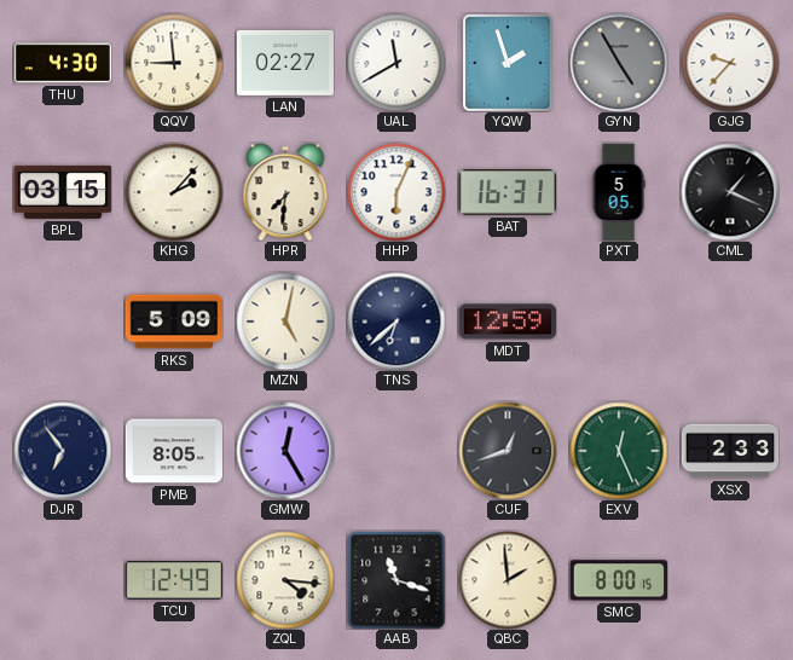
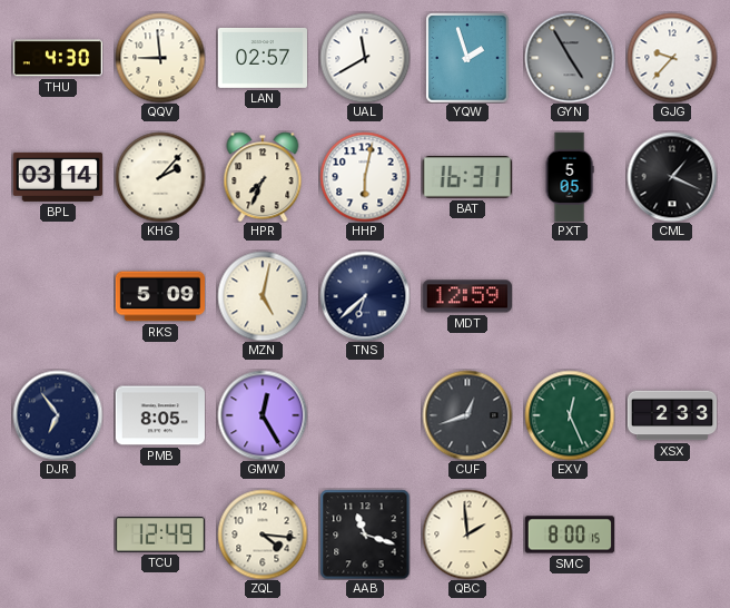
LAN: 02:27 -> 02:57
BPL: 03:15 -> 03:14
HPR: 7:31 -> 7:34
HHP: 6:04 -> 6:02
